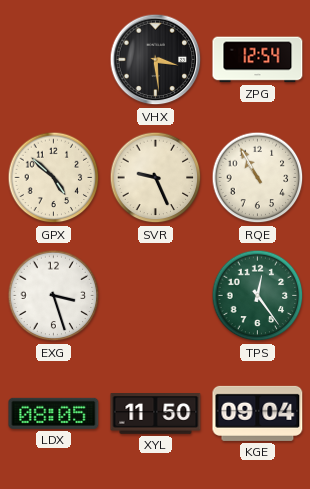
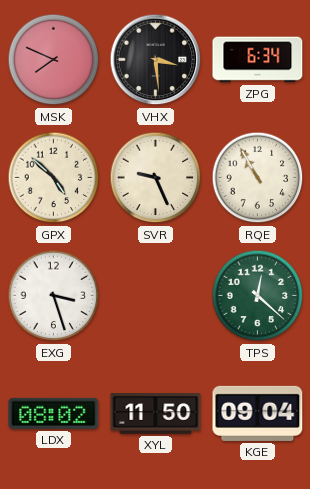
MSK: none -> 7:49
ZPG: 12:54 -> 6:34
TPS: 12:24 -> 12:22
LDX: 08:05 -> 08:02
